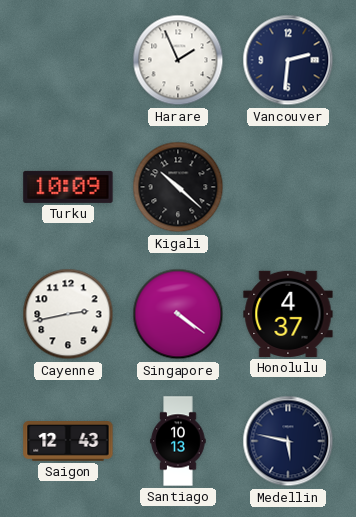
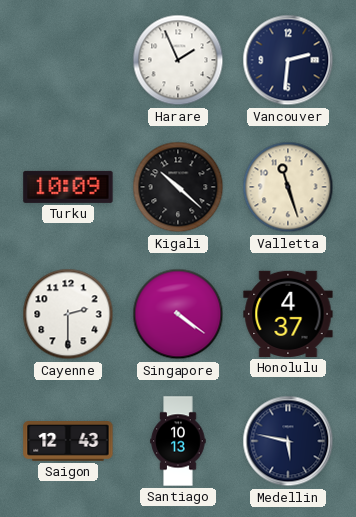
Valletta: none -> 11:27
Cayenne: 2:43 -> 2:30
